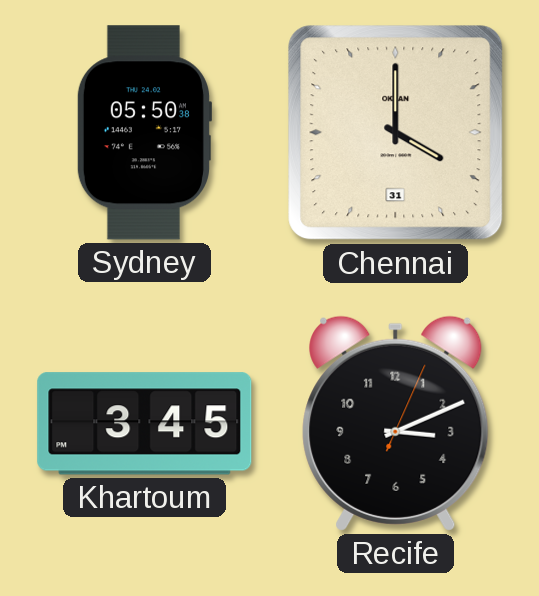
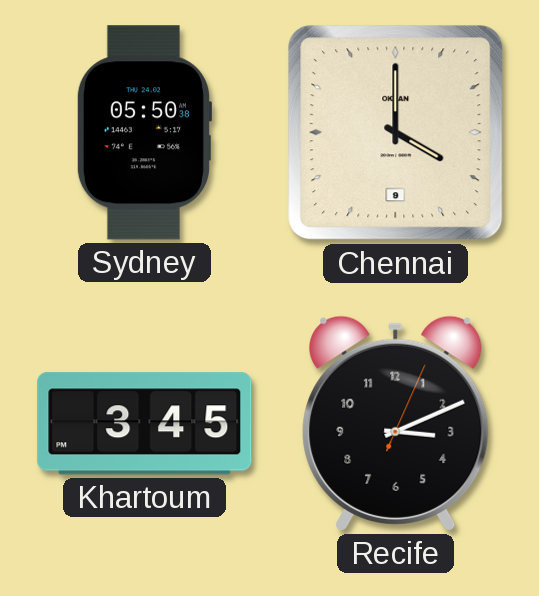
Chennai date: 31 -> 9
